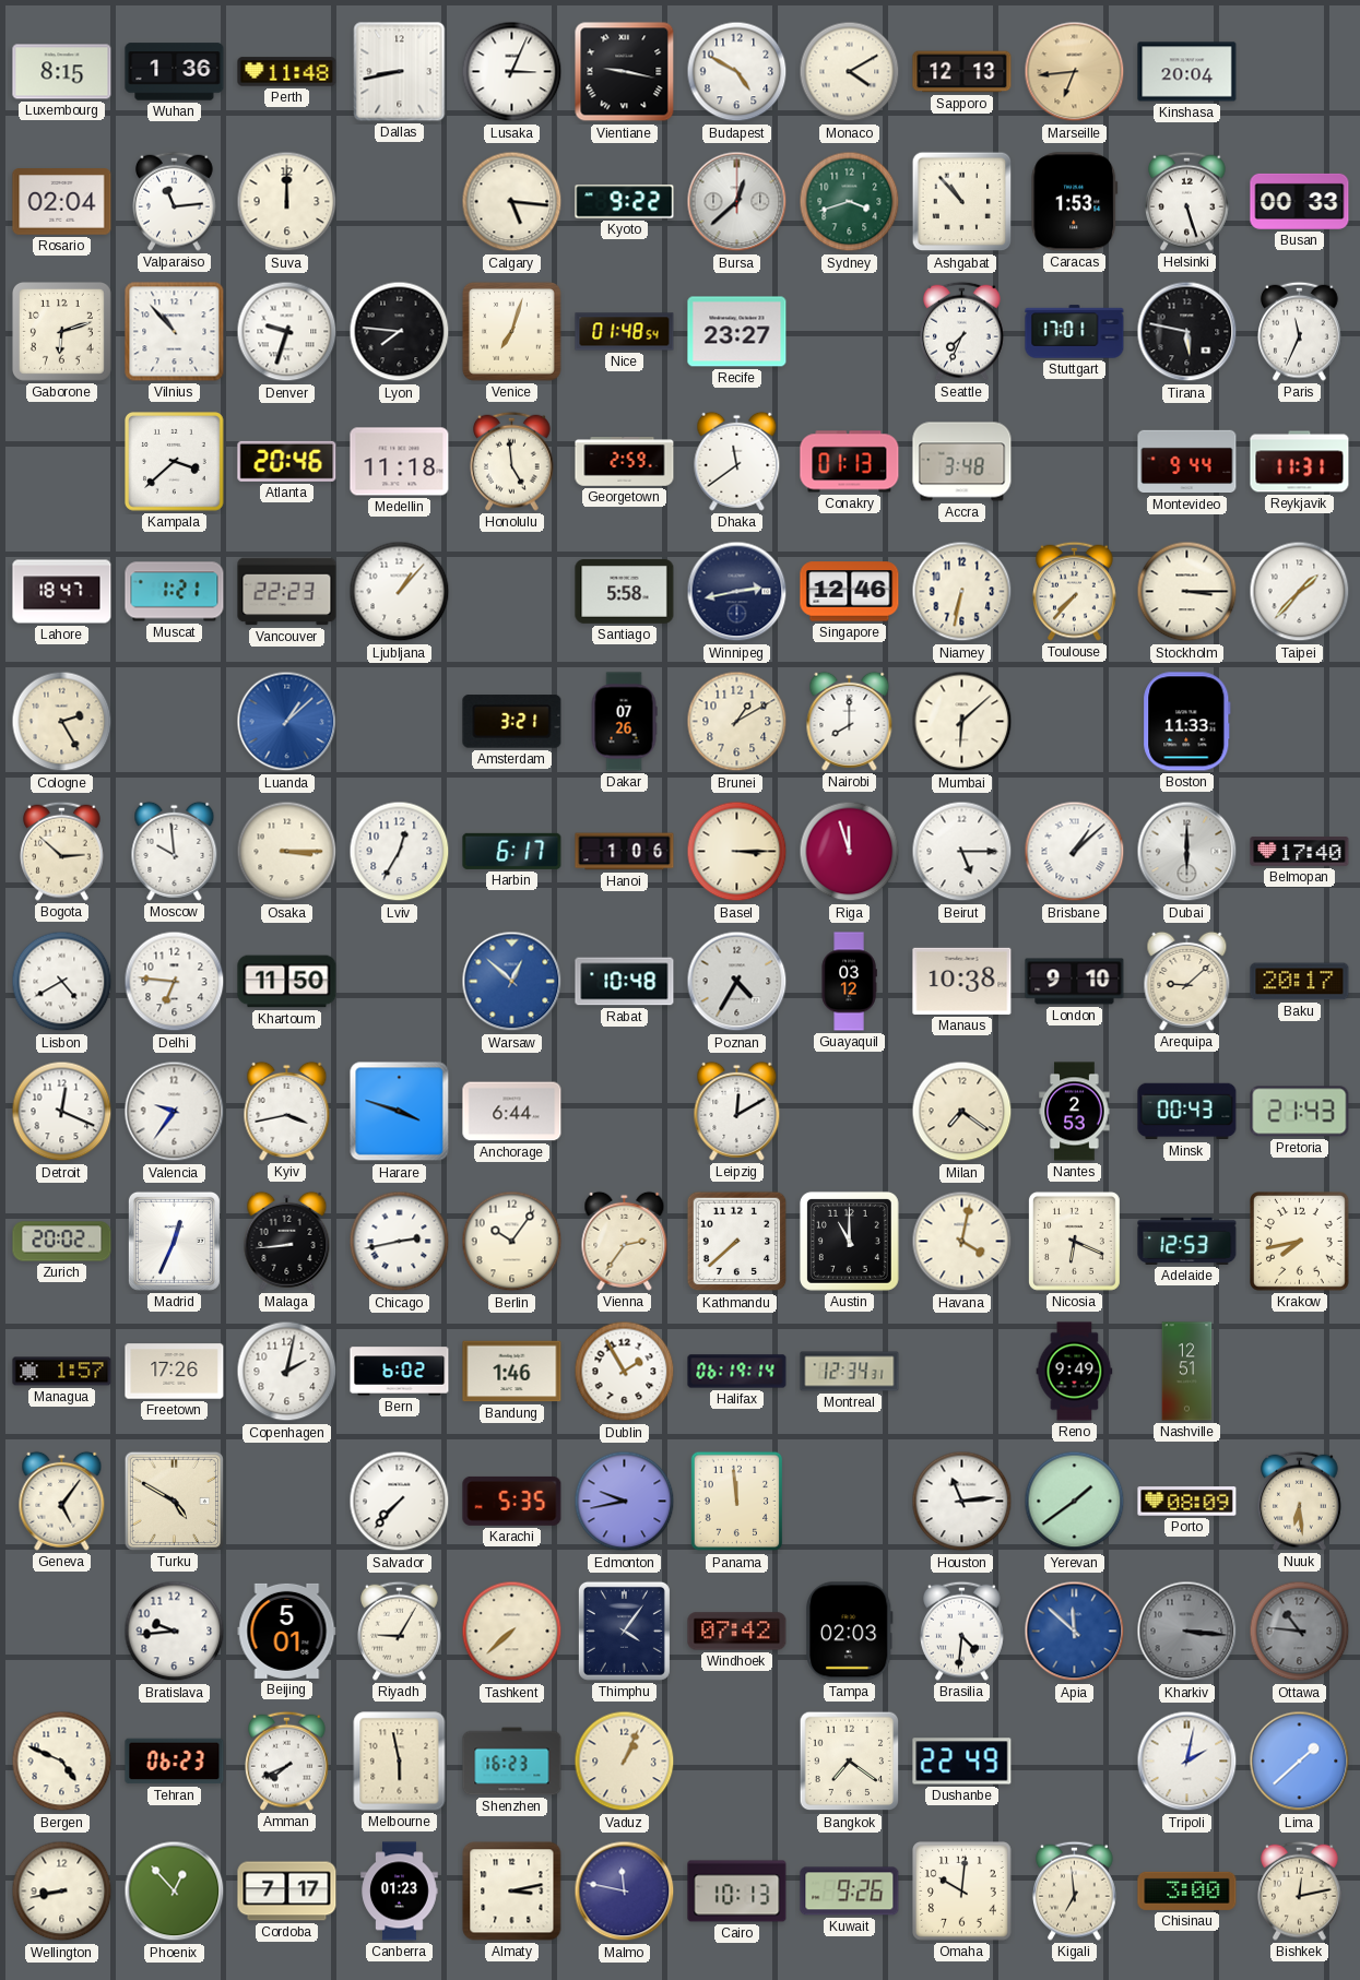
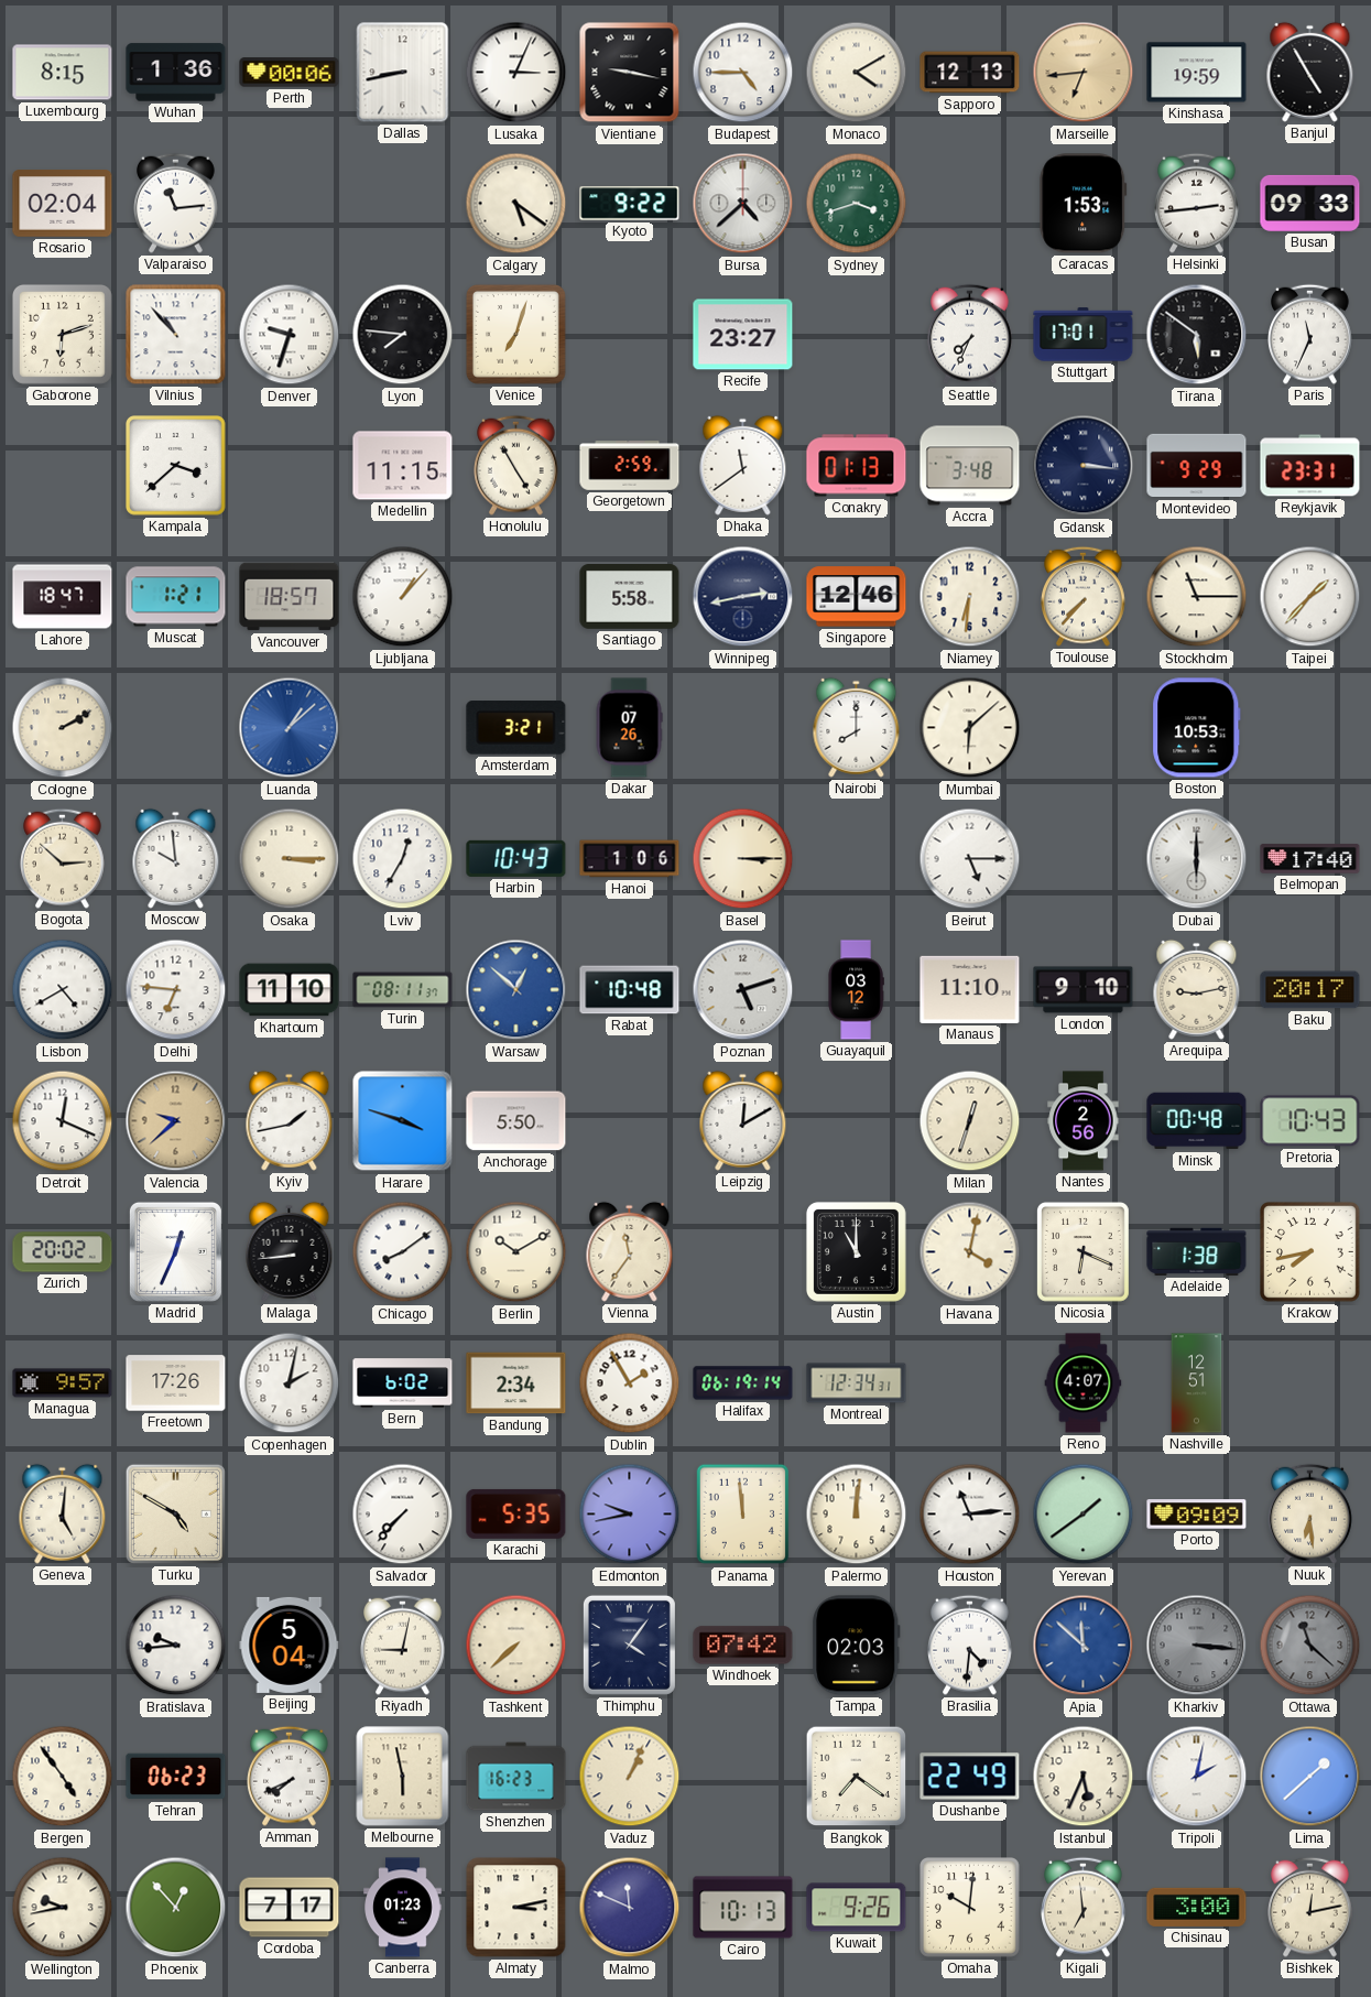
Perth: 11:48 -> 00:06
Budapest: 4:50 -> 4:45
Kinshasa: 20:04 -> 19:59
Banjul: none -> 4:55
Suva: 12:00 -> none
Calgary: 5:16 -> 5:21
Bursa: 12:38 -> 4:38
Ashgabat: 10:53 -> none
Helsinki: 5:27 -> 2:44
Busan: 00:33 -> 09:33
Nice: 01:48 -> none
Tirana: 5:47 -> 5:51
Atlanta: 20:46 -> none
Medellin: 11:18 -> 11:15
Honolulu: 4:59 -> 4:55
Gdansk: none -> 3:16
Montevideo: 9:44 -> 9:29
Reykjavik: 11:31 -> 23:31
Vancouver: 22:23 -> 18:57
Niamey: 6:32 -> 6:31
Stockholm: 3:15 -> 11:15
Cologne: 2:25 -> 2:10
Brunei: 1:10 -> none
Boston: 11:33 -> 10:53
Harbin: 6:17 -> 10:43
Riga: 11:57 -> none
Brisbane: 1:08 -> none
Khartoum: 11:50 -> 11:10
Turin: none -> 08:11
Poznan: 4:35 -> 5:12
Manaus: 10:38 -> 11:10
Arequipa: 9:08 -> 9:13
Valencia: 9:36 -> 9:38
Valencia dial: white -> champagne
Kyiv: 3:43 -> 1:43
Anchorage: 6:44 -> 5:50
Milan: 7:21 -> 12:33
Nantes: 2:53 -> 2:56
Minsk: 00:43 -> 00:48
Pretoria: 21:43 -> 10:43
Chicago: 2:43 -> 8:09
Berlin: 10:06 -> 10:10
Vienna: 2:36 -> 11:36
Kathmandu: 7:38 -> none
Adelaide: 12:53 -> 1:38
Managua: 1:57 -> 9:57
Bandung: 1:46 -> 2:34
Reno: 9:49 -> 4:07
Geneva: 5:06 -> 5:01
Palermo: none -> 12:01
Porto: 08:09 -> 09:09
Beijing: 5:01 -> 5:04
Riyadh: 9:05 -> 9:02
Ottawa: 10:46 -> 11:22
Bergen: 4:49 -> 4:54
Istanbul: none -> 5:34
Wellington: 8:43 -> 9:43
Malmo: 11:47 -> 11:49
